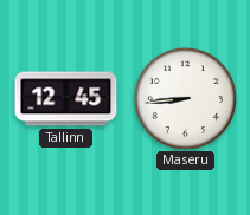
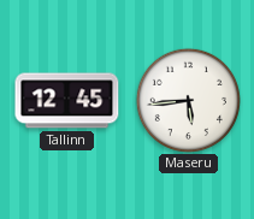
Maseru: 8:44 -> 5:44
